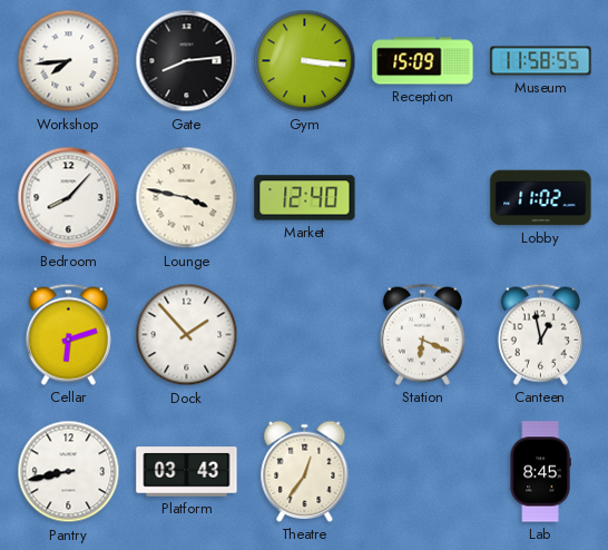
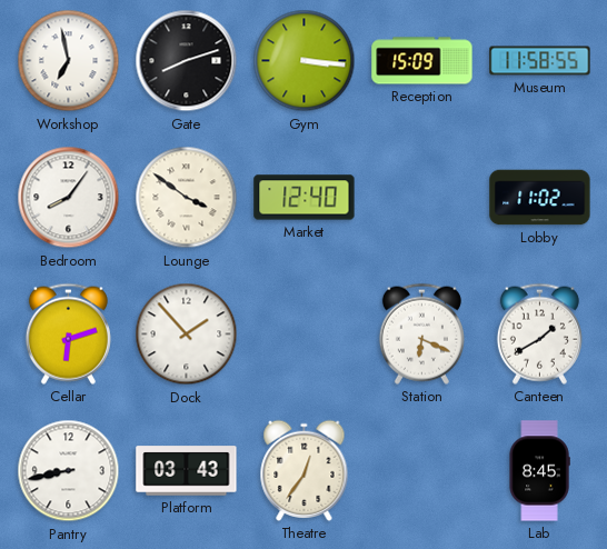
Workshop: 7:44 -> 6:58
Gate: 8:14 -> 8:12
Bedroom: 8:07 -> 8:06
Lounge: 3:47 -> 3:51
Canteen: 12:58 -> 1:40
